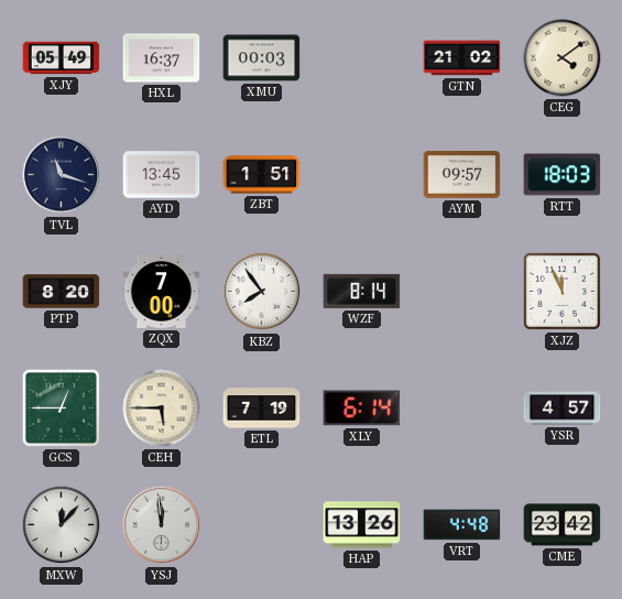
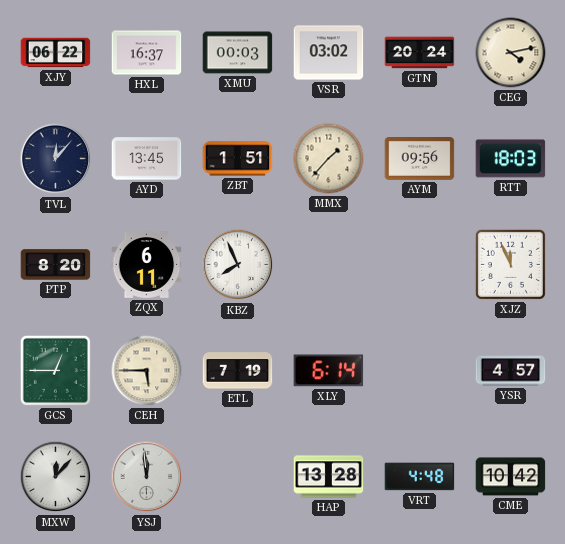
XJY: 05:49 -> 06:22
VSR: none -> 03:02
GTN: 21:02 -> 20:24
CEG: 4:09 -> 4:13
TVL: 11:18 -> 12:07
MMX: none -> 1:37
AYM: 09:57 -> 09:56
ZQX: 7:00 -> 6:11
KBZ: 7:54 -> 7:56
WZF: 8:14 -> none
HAP: 13:26 -> 13:28
CME: 23:42 -> 10:42
